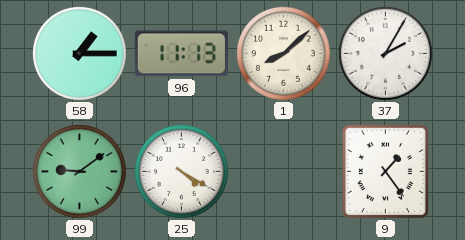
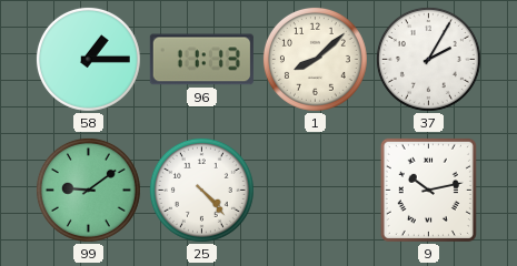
25: 4:20 -> 4:23
9: 1:24 -> 10:13
